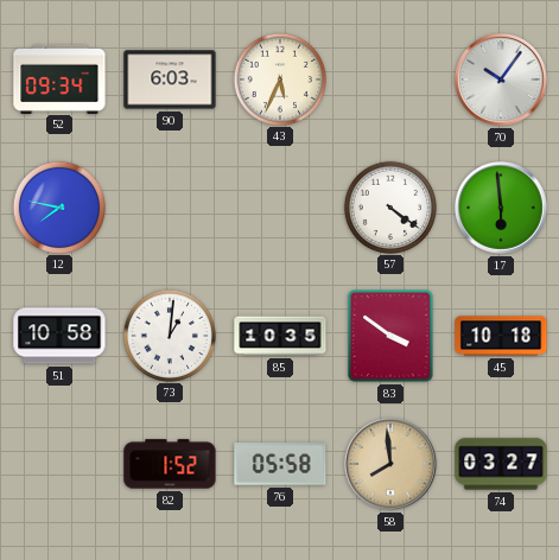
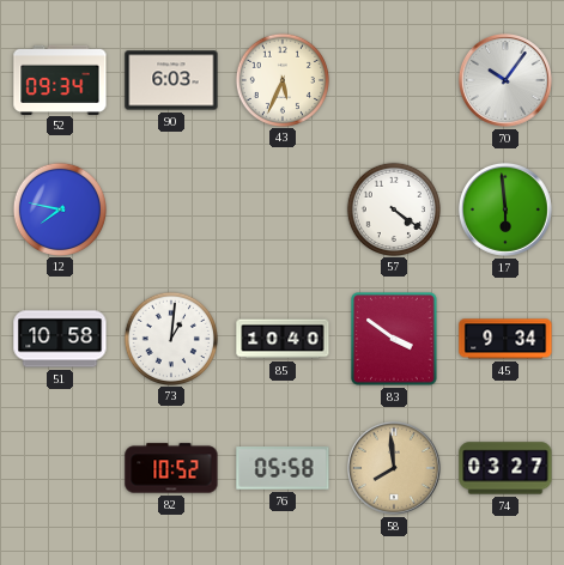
85: 10:35 -> 10:40
45: 10:18 -> 9:34
82: 1:52 -> 10:52
